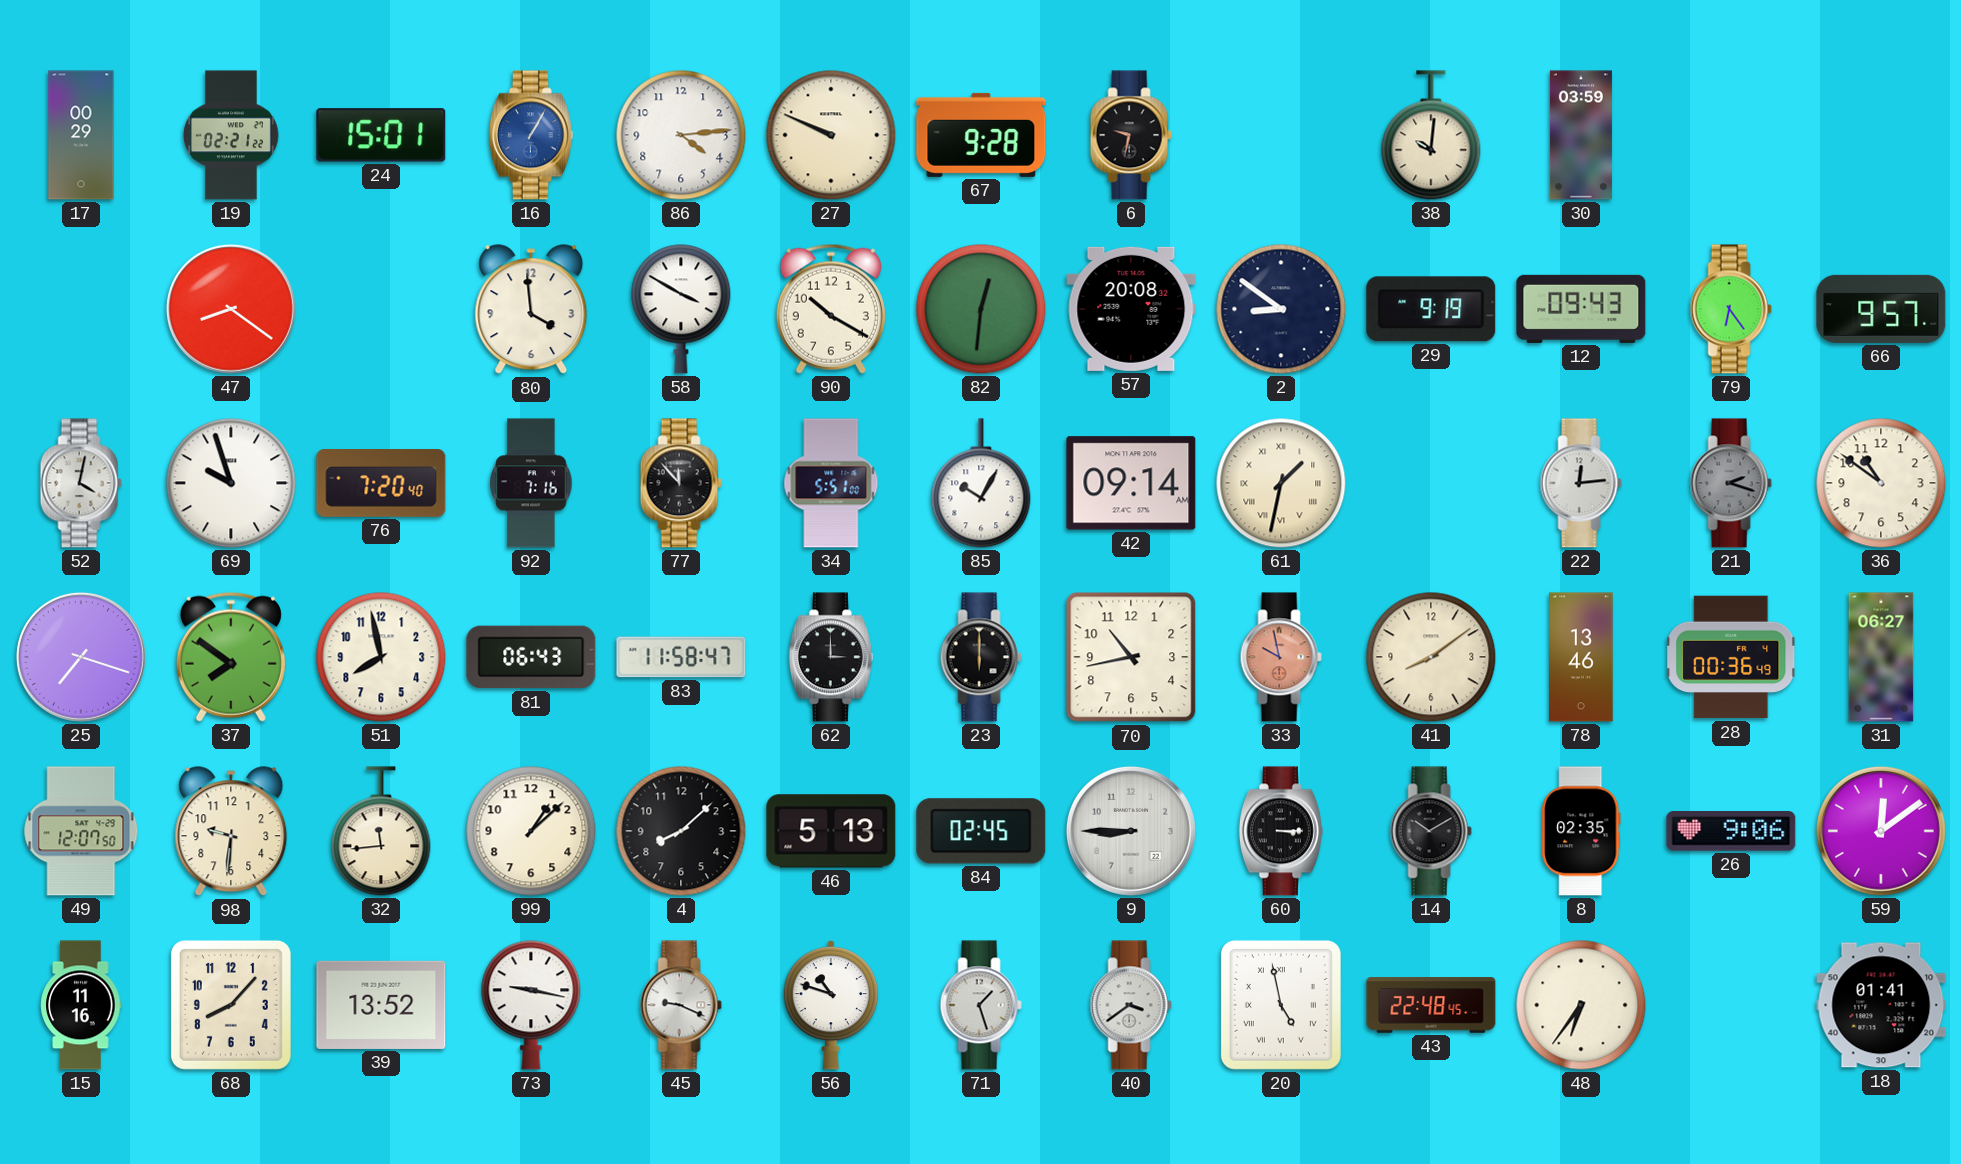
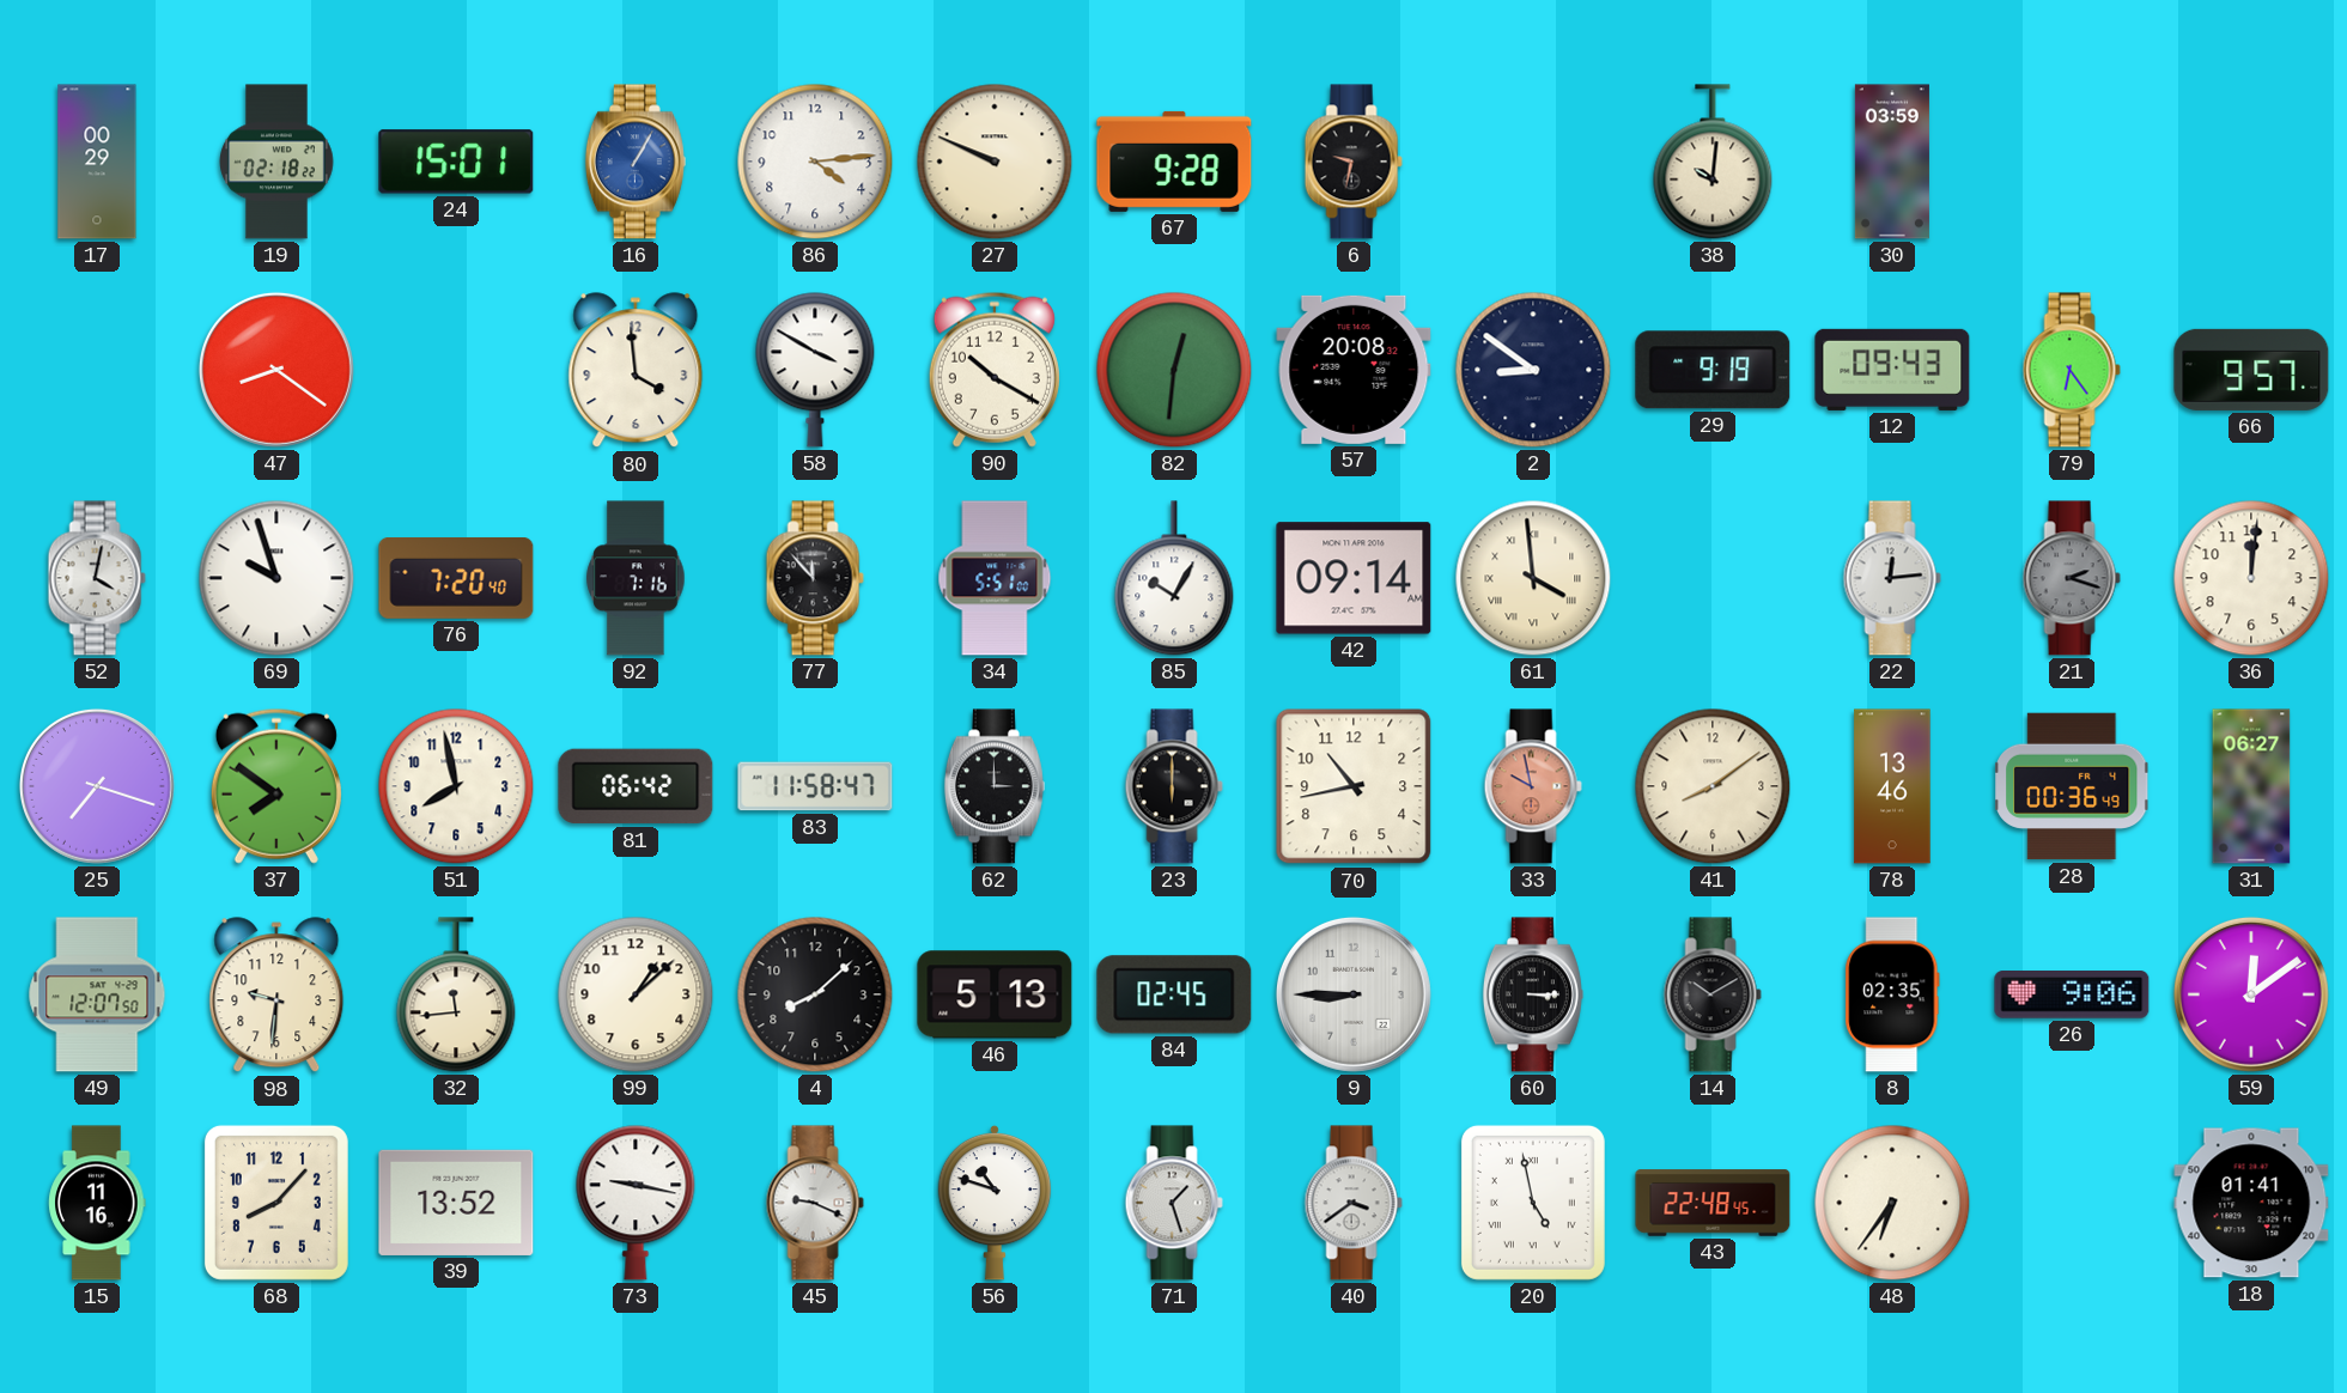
19: 02:21 -> 02:18
61: 1:32 -> 3:59
36: 10:51 -> 12:01
81: 06:43 -> 06:42
